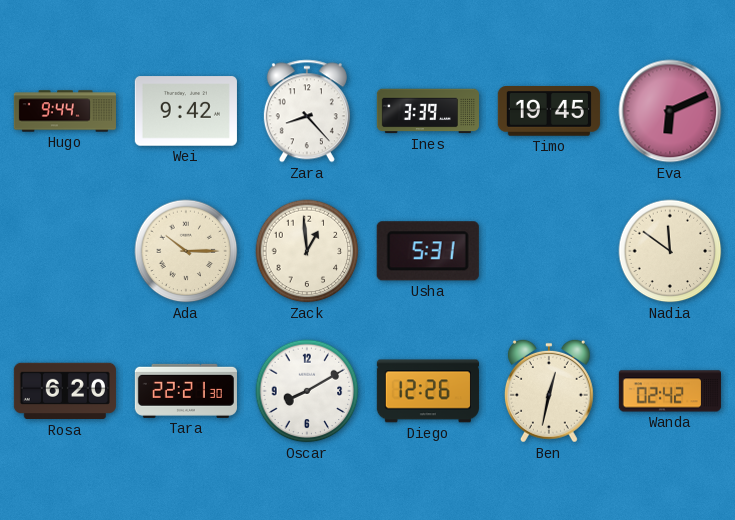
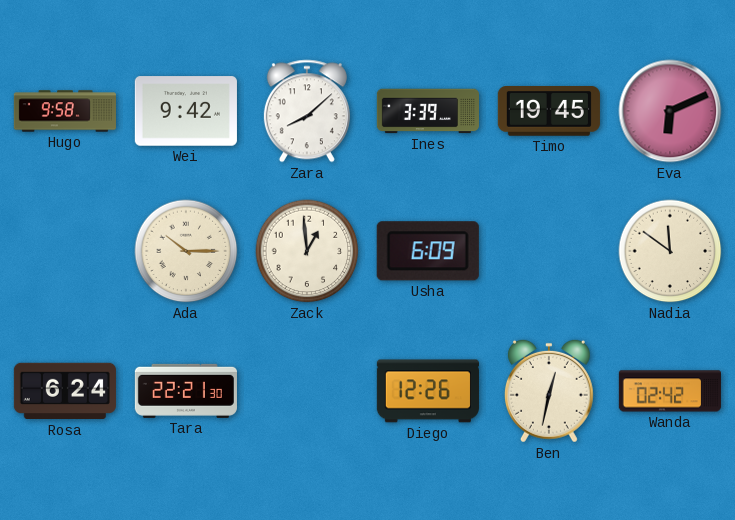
Hugo: 9:44 -> 9:58
Zara: 8:23 -> 8:08
Usha: 5:31 -> 6:09
Rosa: 6:20 -> 6:24
Oscar: 8:10 -> none
